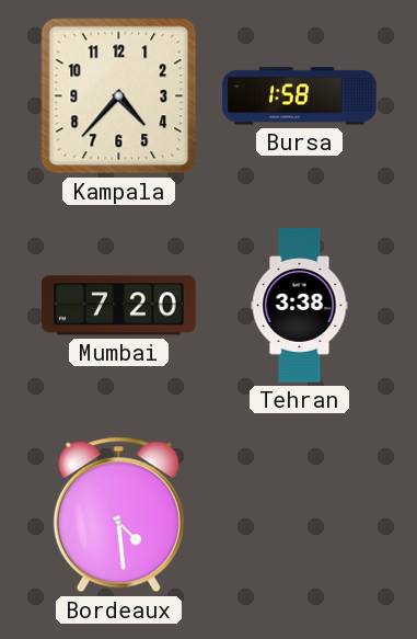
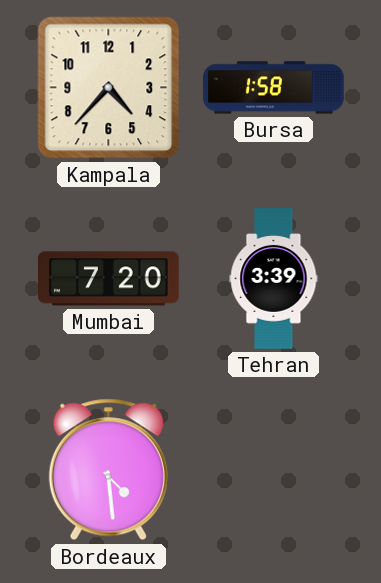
Tehran: 3:38 -> 3:39
